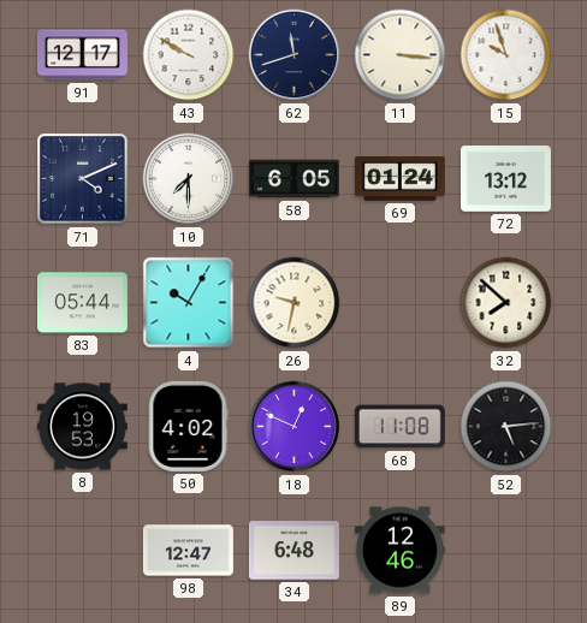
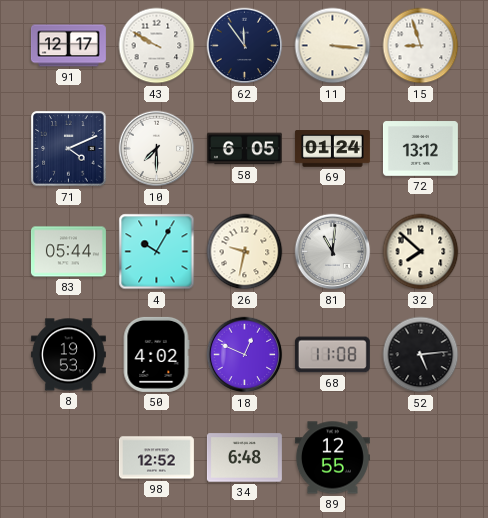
62: 11:42 -> 11:54
15: 9:57 -> 8:57
81: none -> 11:01
98: 12:47 -> 12:52
89: 12:46 -> 12:55
